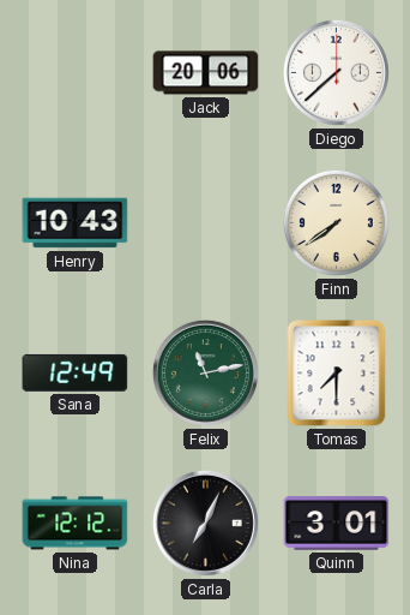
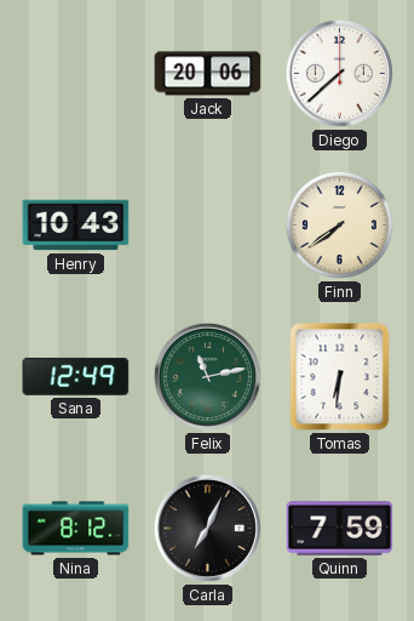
Tomas: 7:30 -> 6:31
Nina: 12:12 -> 8:12
Quinn: 3:01 -> 7:59
